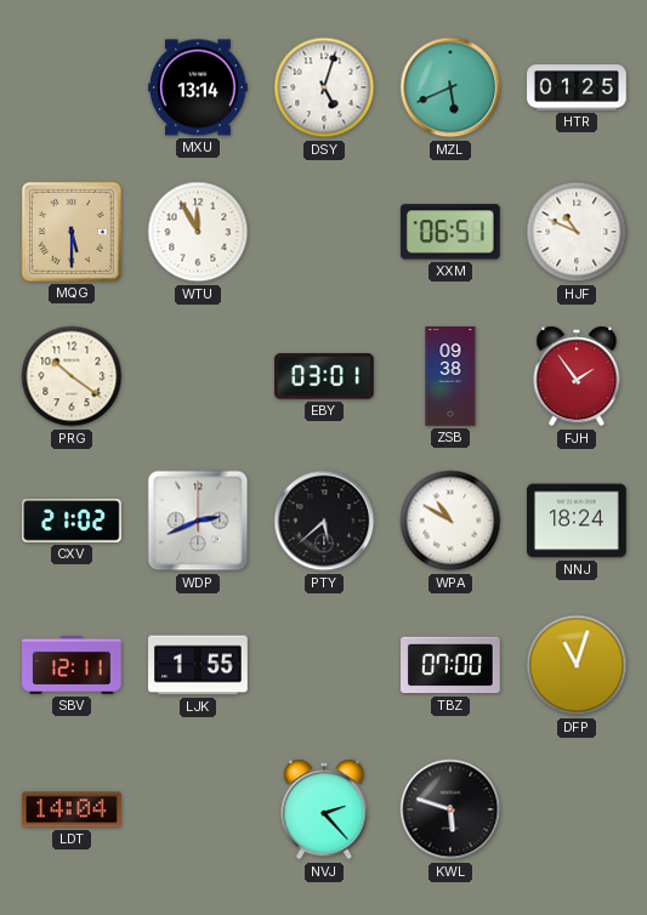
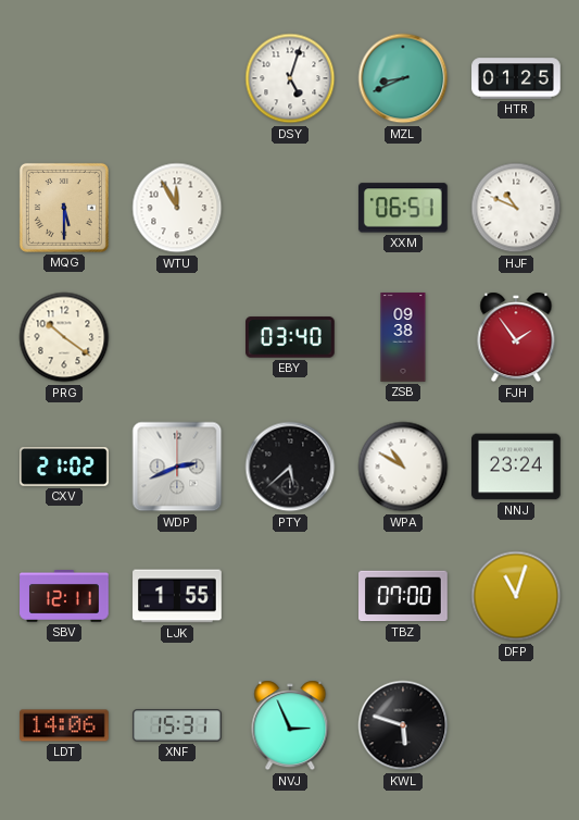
MXU: 13:14 -> none
MZL: 5:41 -> 8:41
EBY: 03:01 -> 03:40
NNJ: 18:24 -> 23:24
LDT: 14:04 -> 14:06
XNF: none -> 15:31
NVJ: 2:23 -> 2:56
